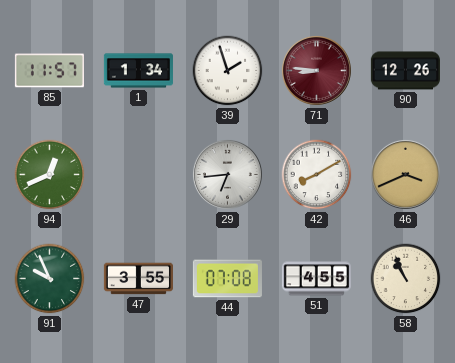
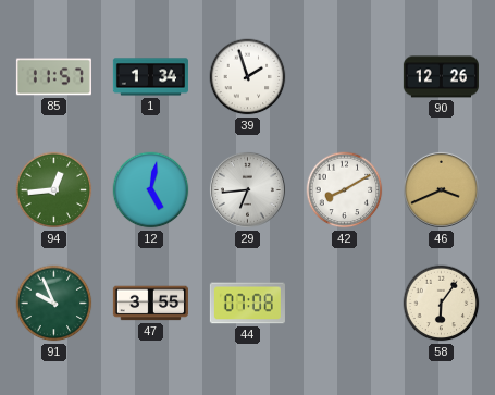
71: 8:46 -> none
94: 12:41 -> 12:44
12: none -> 5:02
51: 4:55 -> none
58: 10:56 -> 6:06
